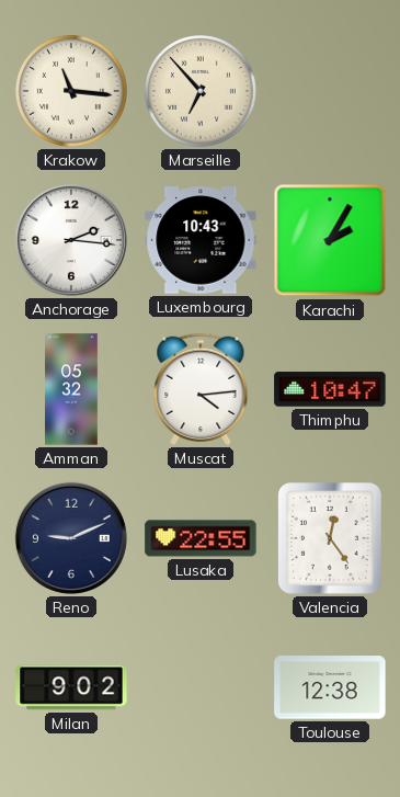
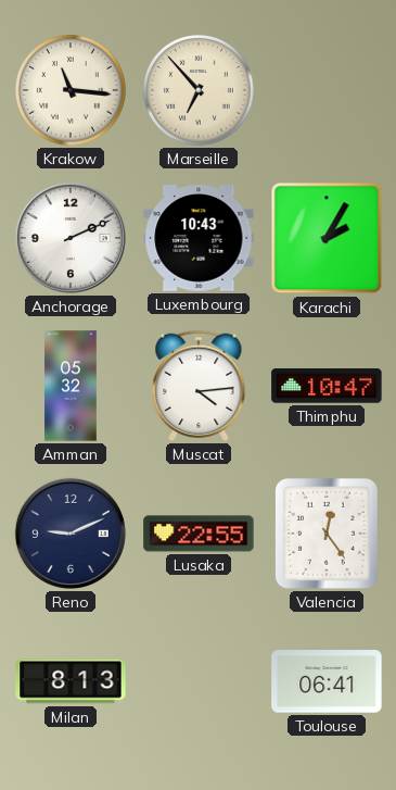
Anchorage: 2:16 -> 2:11
Milan: 9:02 -> 8:13
Toulouse: 12:38 -> 06:41
